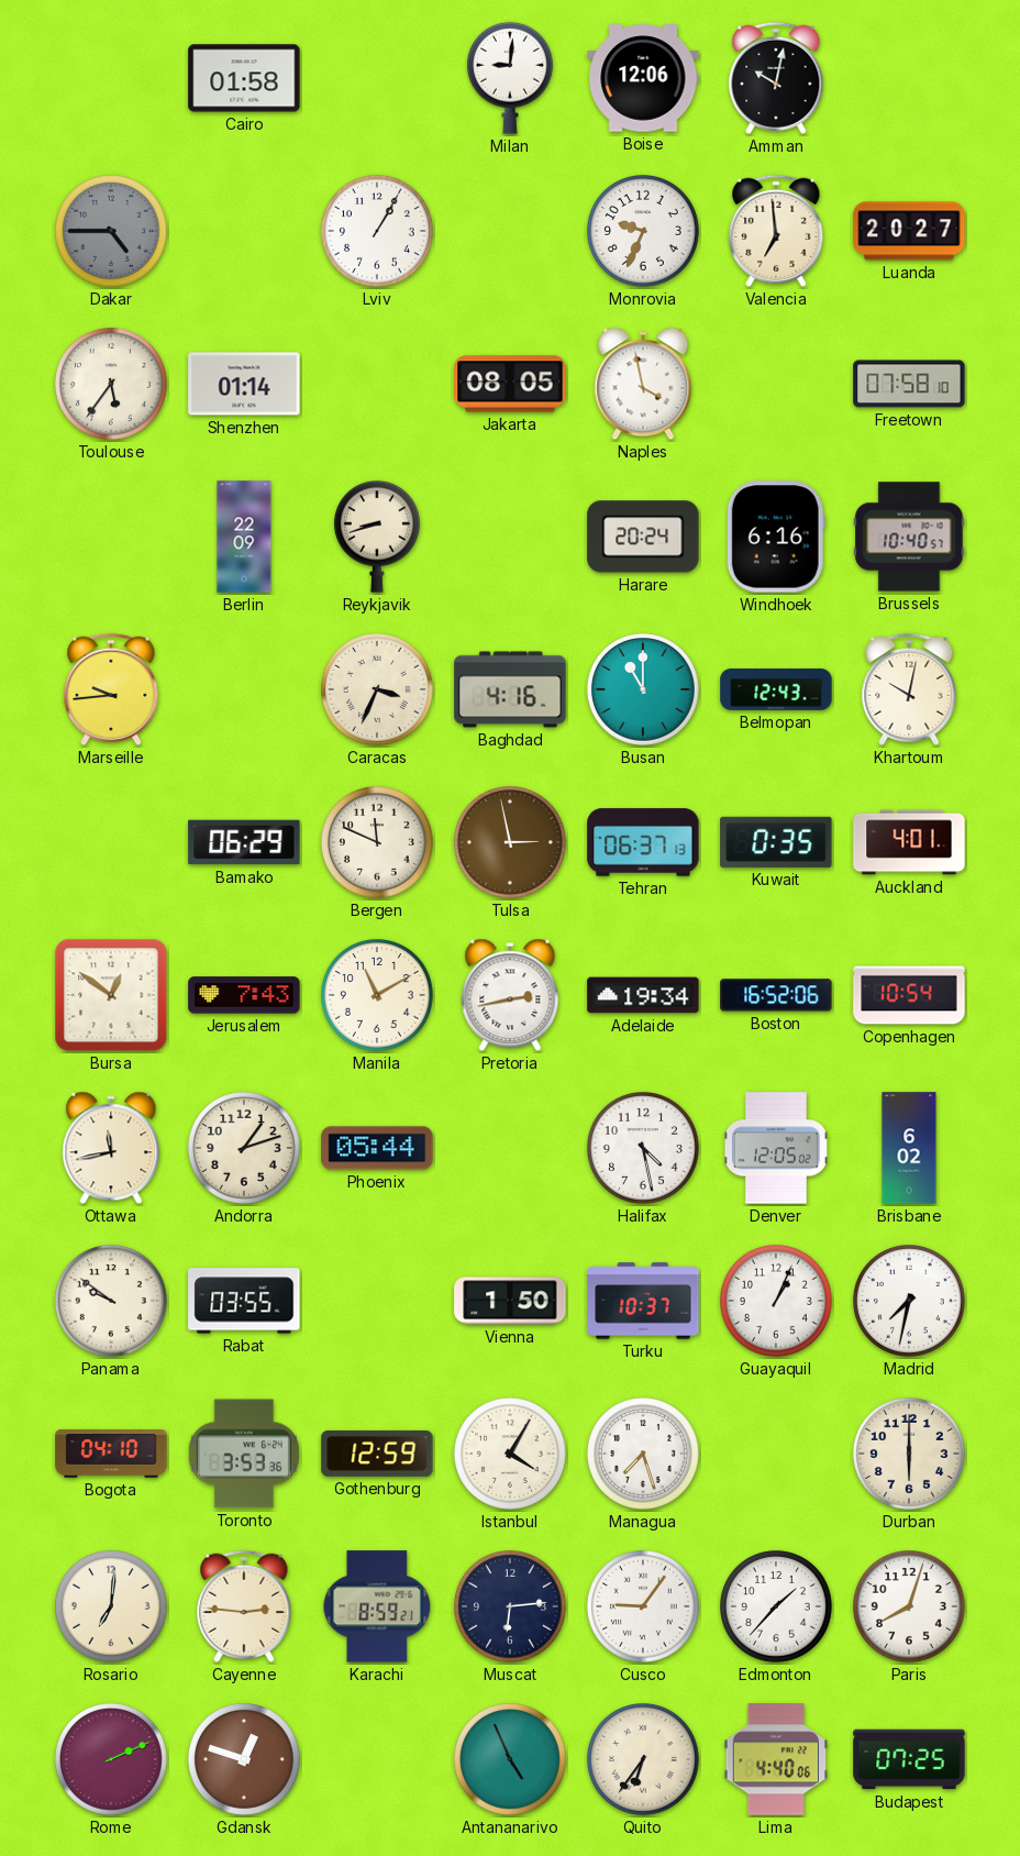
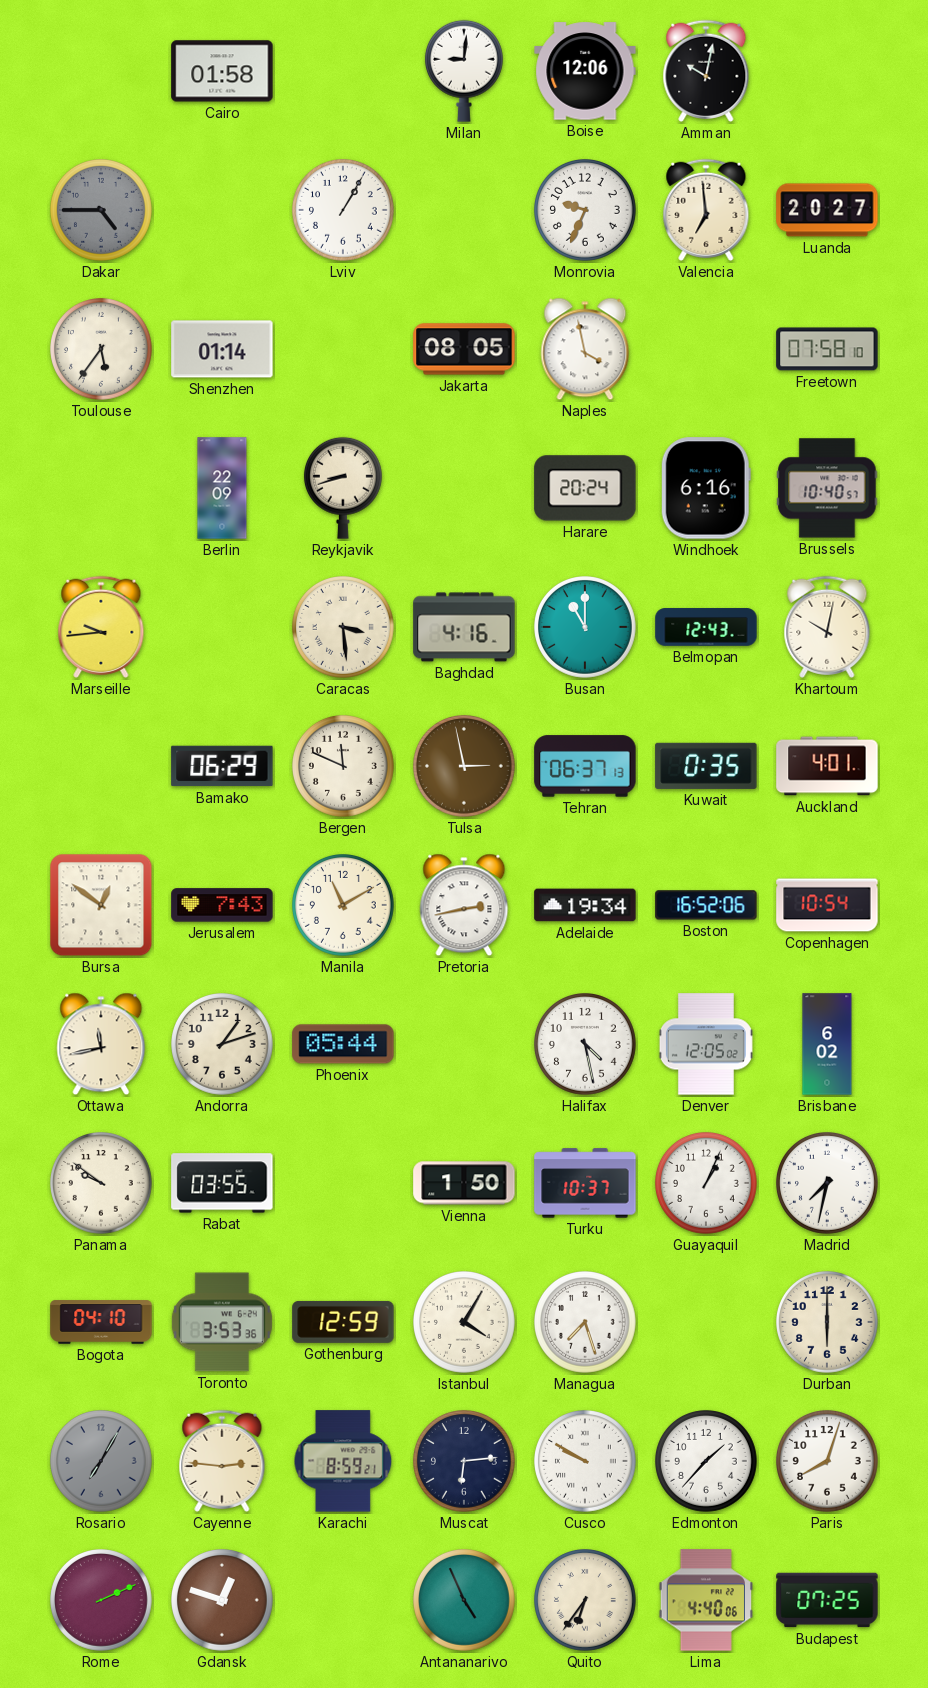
Caracas: 3:34 -> 3:29
Rosario: 7:01 -> 7:05
Rosario dial: cream -> grey
Cusco: 9:06 -> 9:50
